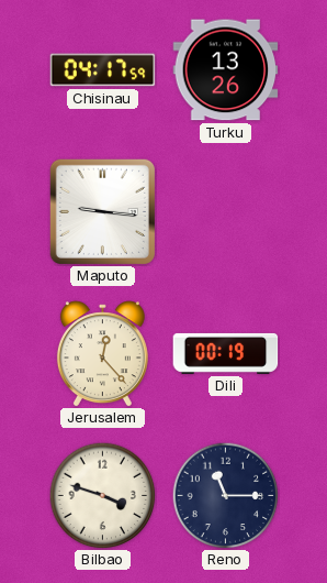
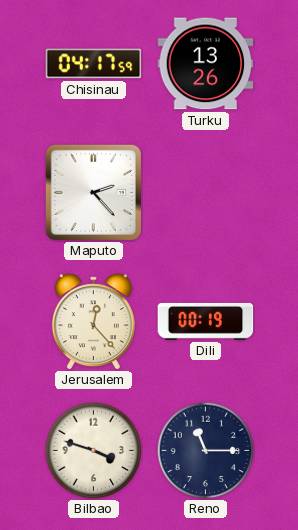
Maputo: 9:16 -> 2:23
